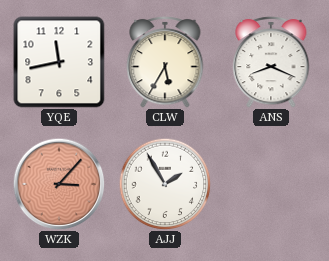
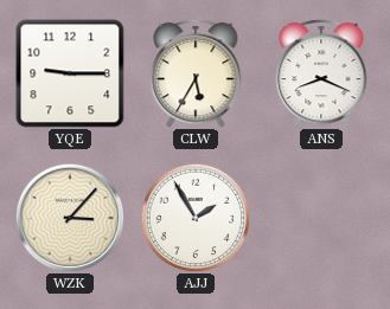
YQE: 11:43 -> 9:15
WZK dial: salmon -> cream
